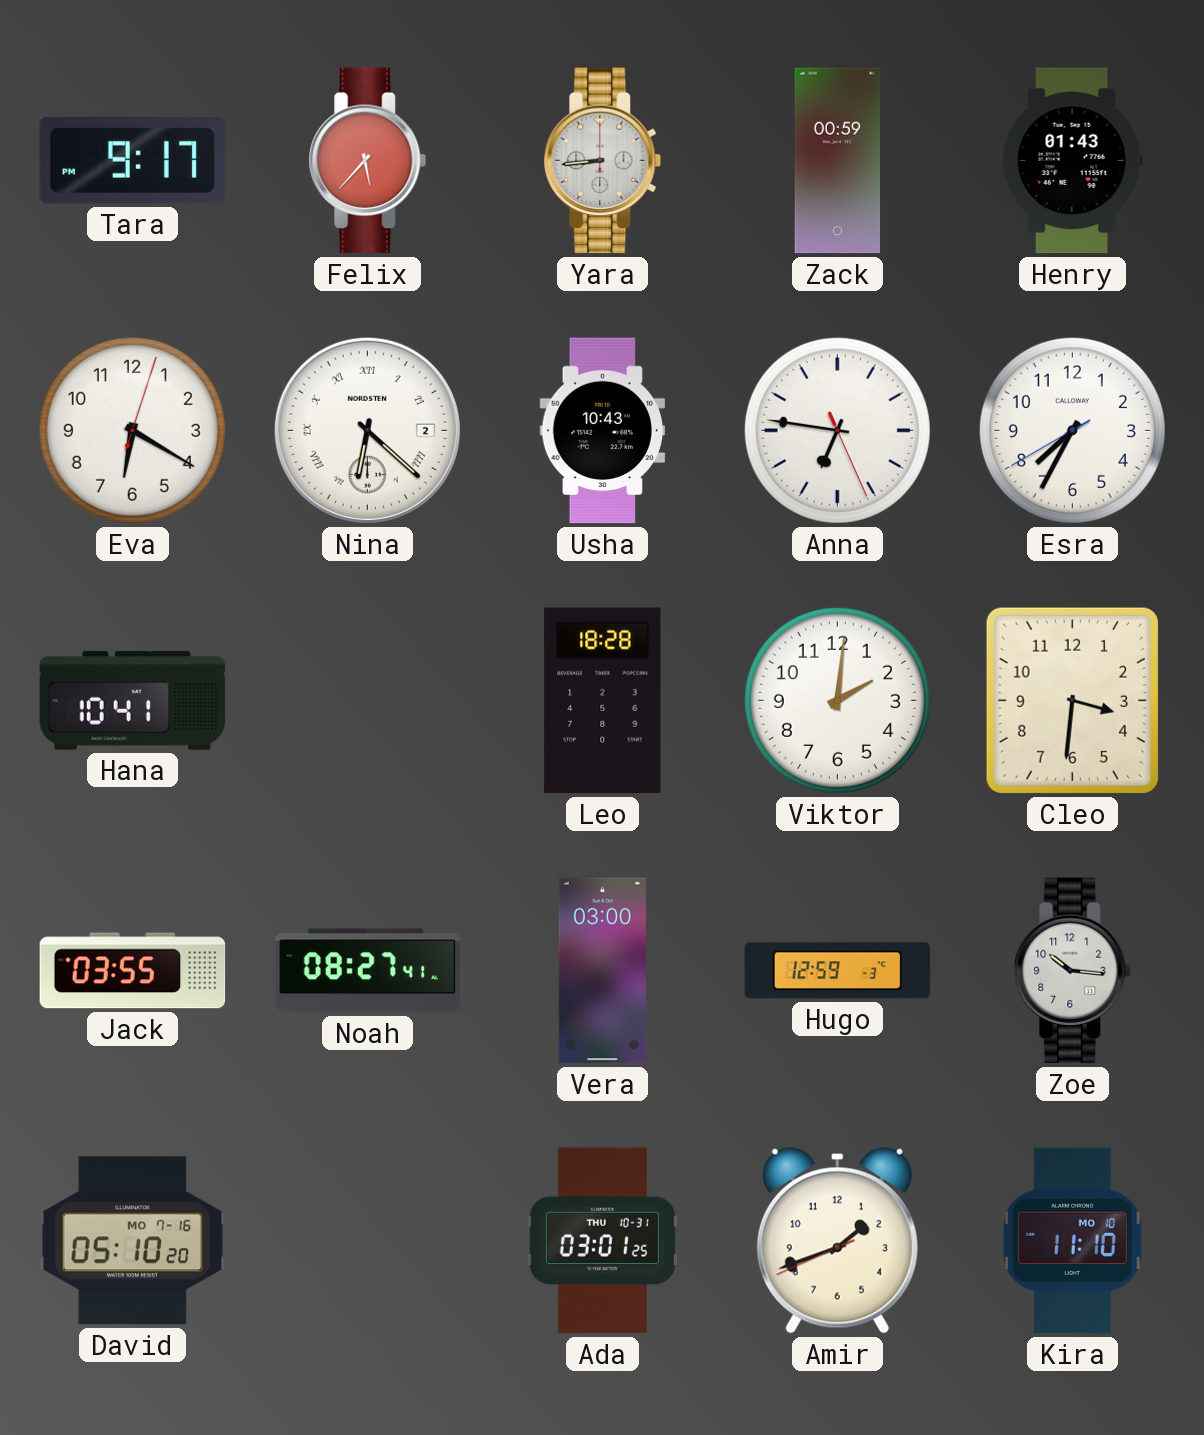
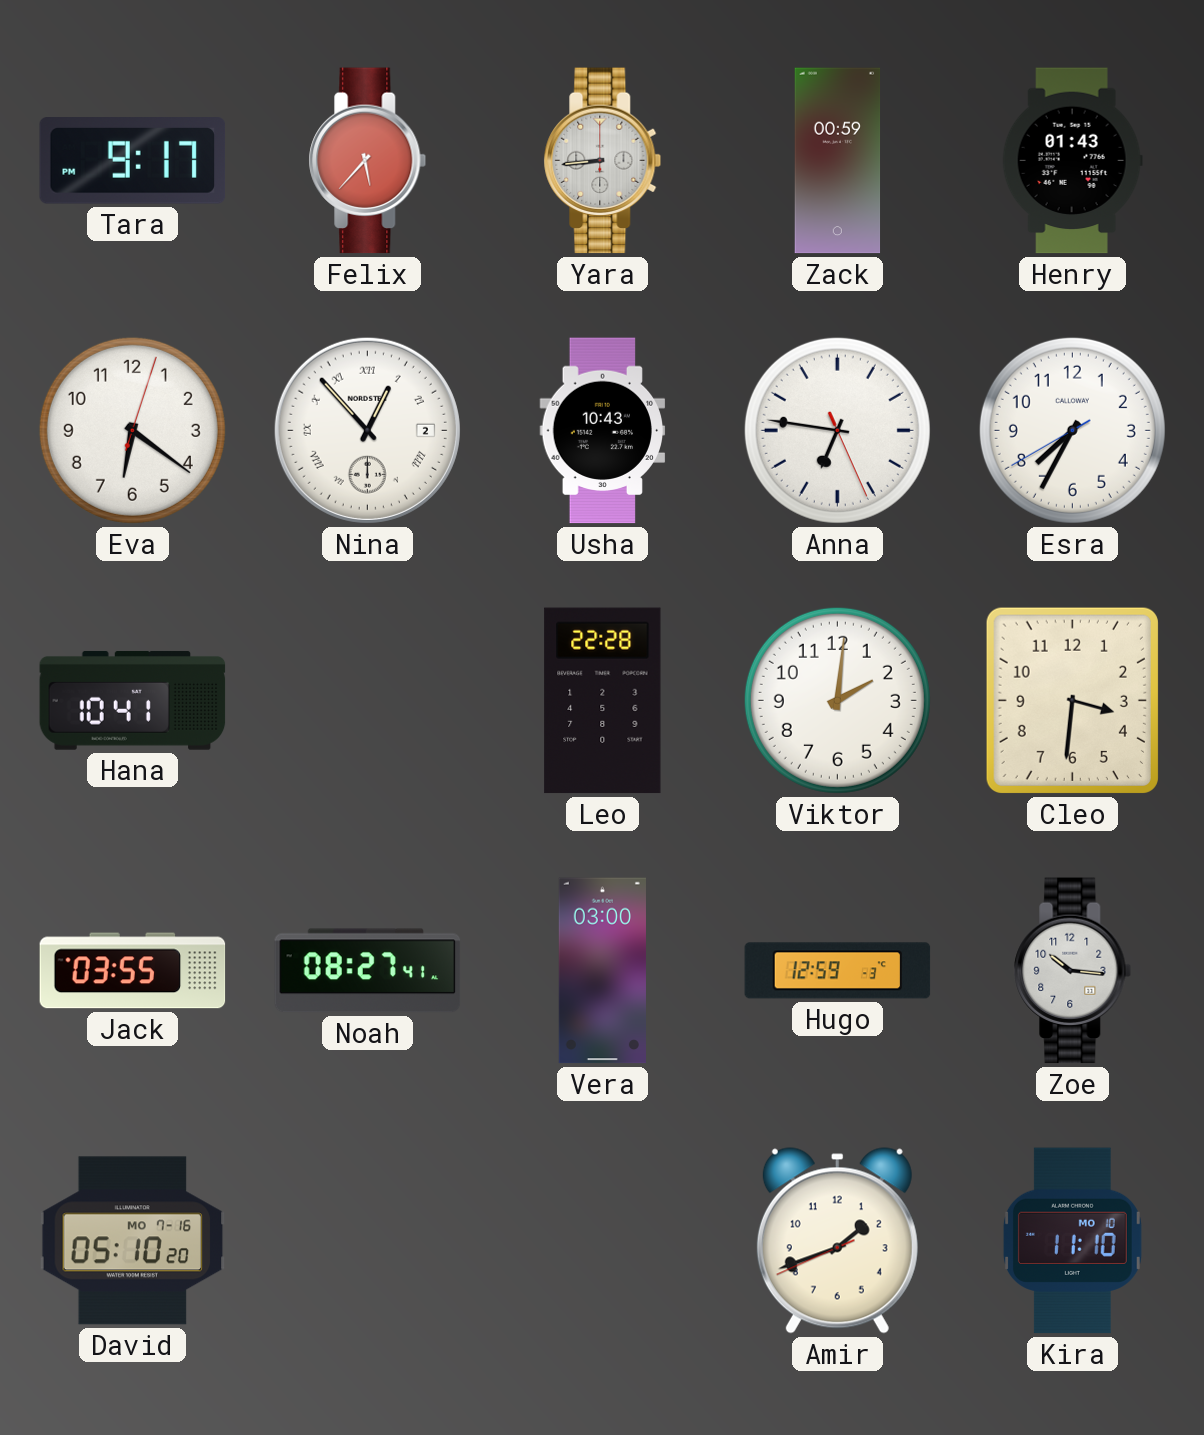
Eva: 6:20 -> 6:21
Nina: 6:22 -> 12:53
Leo: 18:28 -> 22:28
Ada: 03:01 -> none
